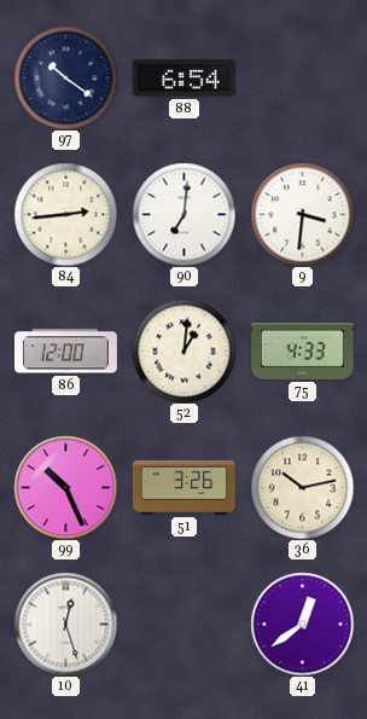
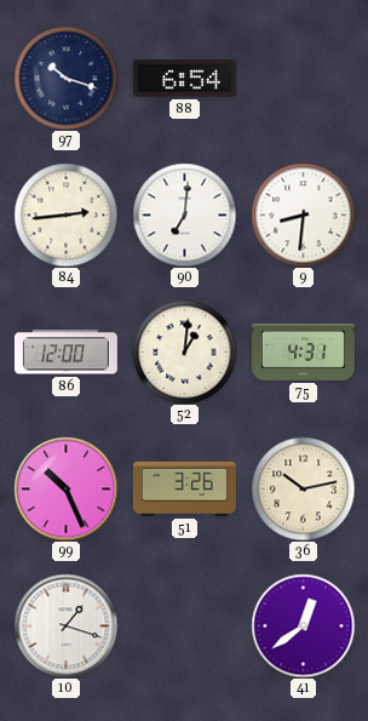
97: 10:21 -> 10:18
9: 3:31 -> 8:31
75: 4:33 -> 4:31
10: 12:27 -> 1:18
